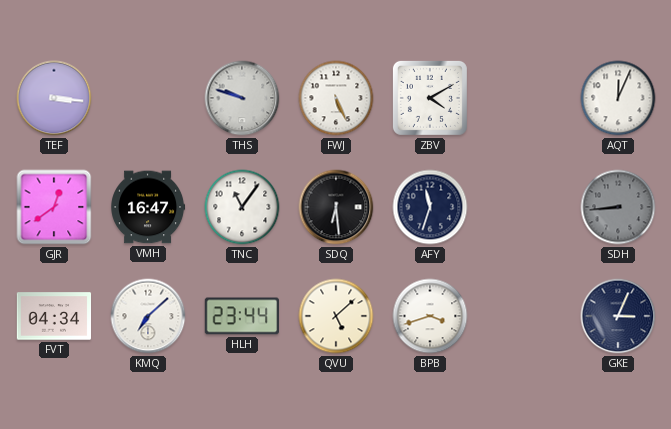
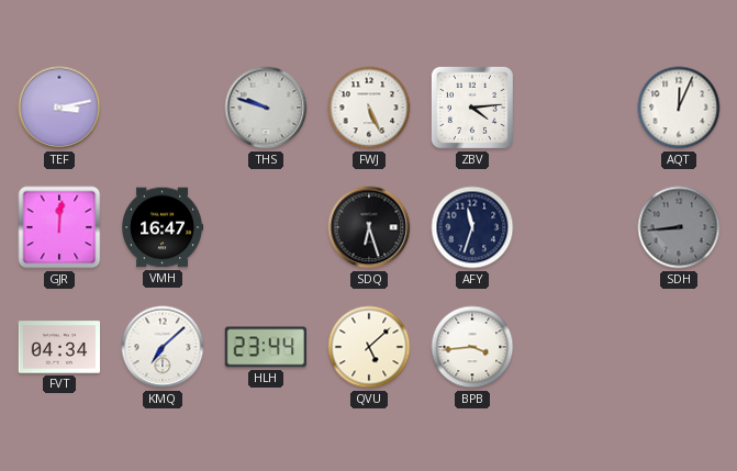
TEF: 3:16 -> 3:13
ZBV: 4:10 -> 4:14
GJR: 12:39 -> 12:01
TNC: 11:06 -> none
SDQ: 6:29 -> 6:27
BPB: 3:42 -> 3:44
GKE: 3:04 -> none
